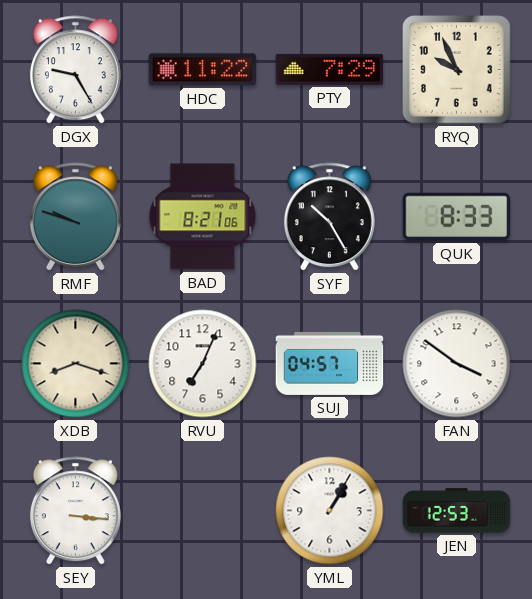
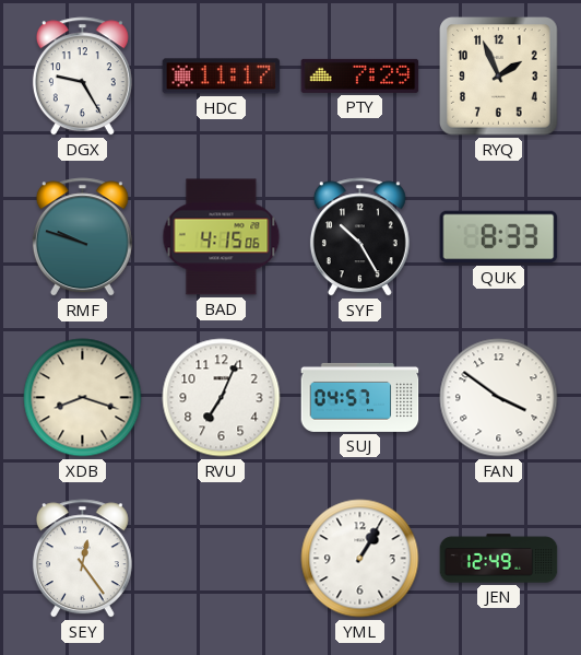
HDC: 11:22 -> 11:17
RYQ: 9:56 -> 1:56
BAD: 8:21 -> 4:15
SEY: 3:16 -> 12:24
JEN: 12:53 -> 12:49
